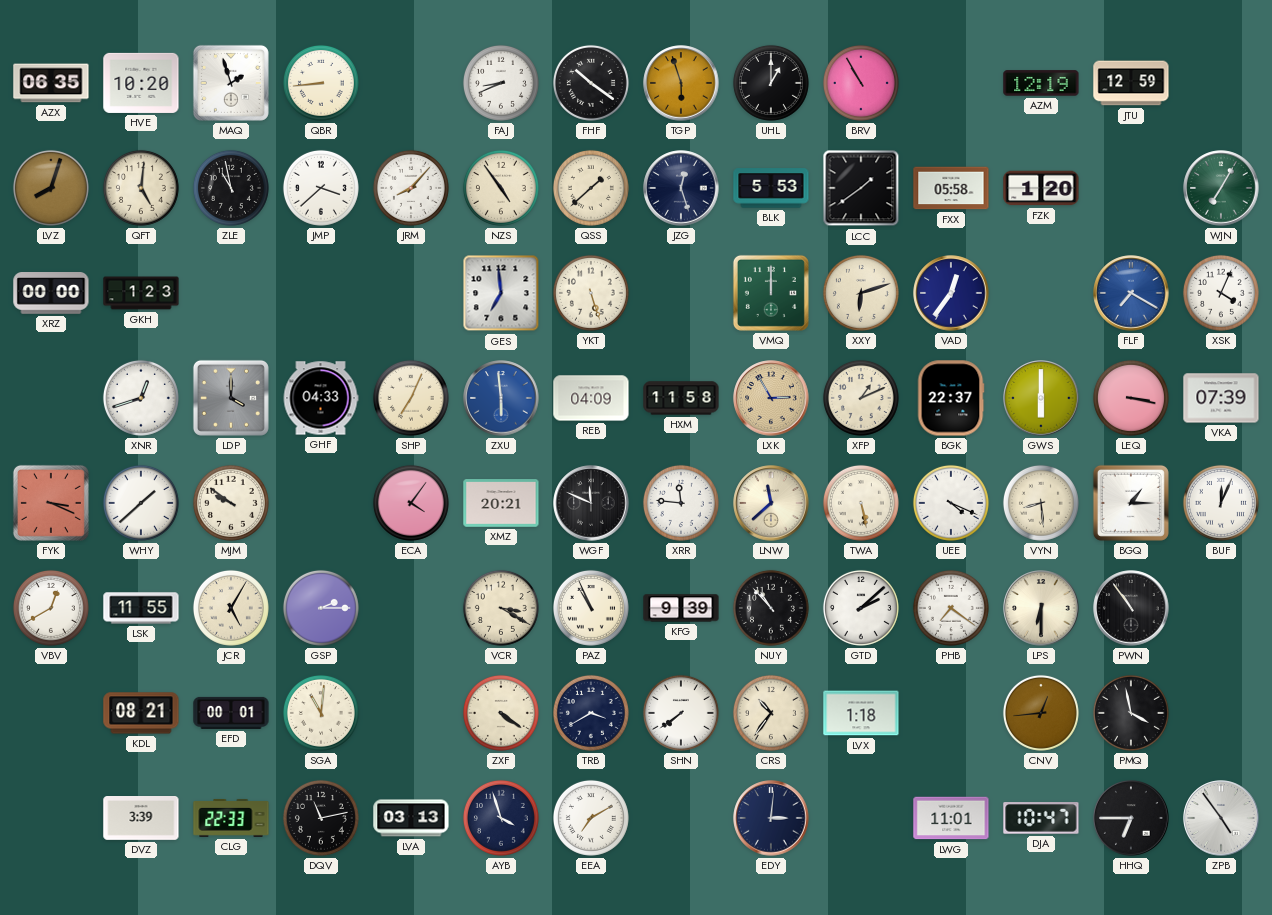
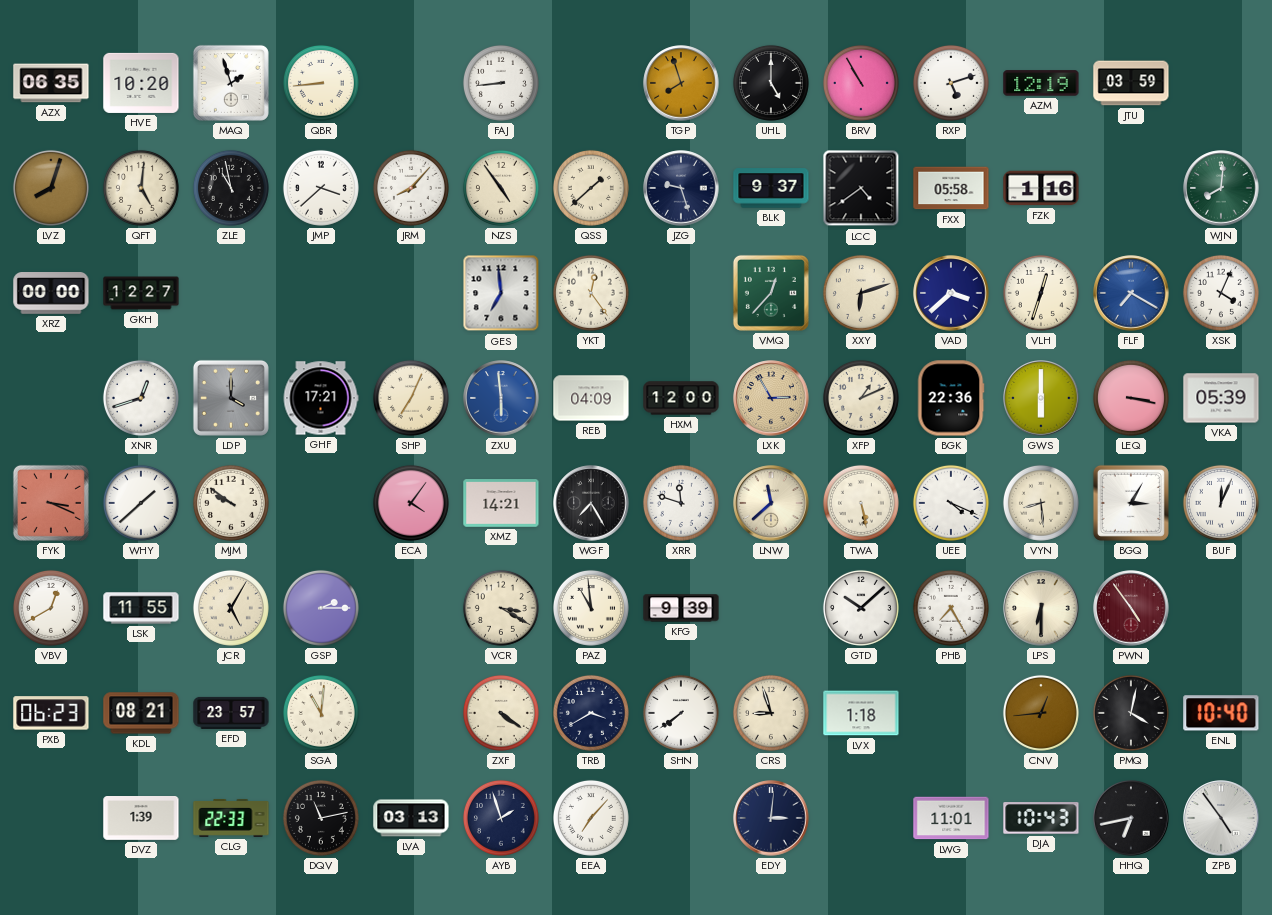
FAJ: 8:41 -> 8:44
FHF: 10:21 -> none
TGP: 5:57 -> 7:57
UHL: 1:00 -> 5:00
RXP: none -> 5:12
JTU: 12:59 -> 03:59
JZG: 12:27 -> 9:27
BLK: 5:53 -> 9:37
LCC: 1:39 -> 4:39
FZK: 1:20 -> 1:16
WJN: 7:05 -> 8:01
GKH: 1:23 -> 12:27
YKT: 5:27 -> 12:24
VMQ: 12:00 -> 12:37
VAD: 12:36 -> 3:38
VLH: none -> 12:33
GHF: 04:33 -> 17:21
HXM: 11:58 -> 12:00
BGK: 22:37 -> 22:36
VKA: 07:39 -> 05:39
XMZ: 20:21 -> 14:21
WGF: 11:49 -> 7:25
XRR: 11:46 -> 11:48
BGQ: 1:15 -> 3:05
PAZ: 10:56 -> 10:59
NUY: 10:53 -> none
GTD: 2:08 -> 10:08
PHB: 7:21 -> 7:25
PWN: 10:54 -> 4:54
PWN dial: black -> burgundy
PXB: none -> 06:23
EFD: 00:01 -> 23:57
CRS: 10:36 -> 8:57
PMQ: 3:58 -> 4:02
ENL: none -> 10:40
DVZ: 3:39 -> 1:39
AYB: 3:57 -> 1:57
EEA: 7:10 -> 7:07
DJA: 10:47 -> 10:43
HHQ: 6:45 -> 6:43
